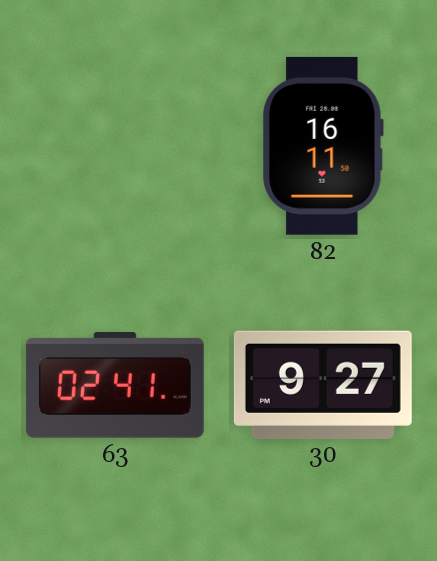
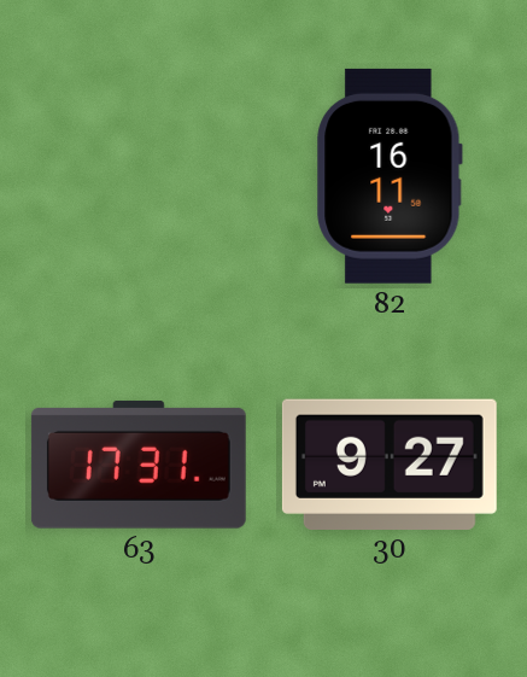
63: 02:41 -> 17:31
